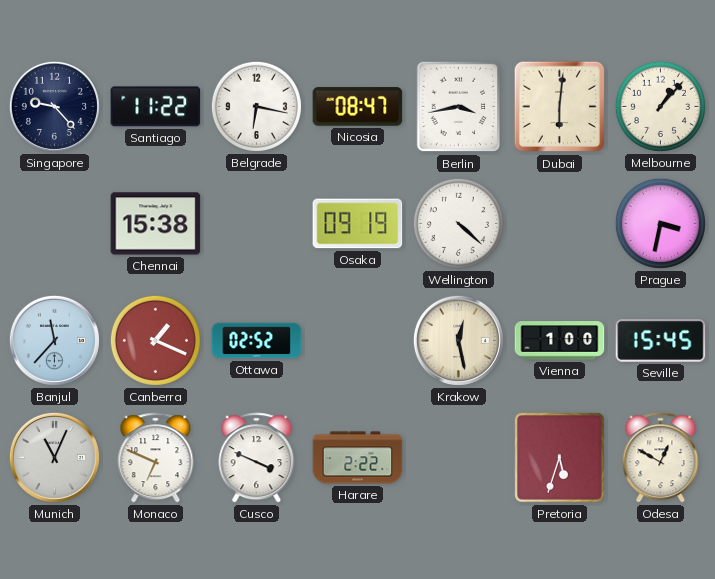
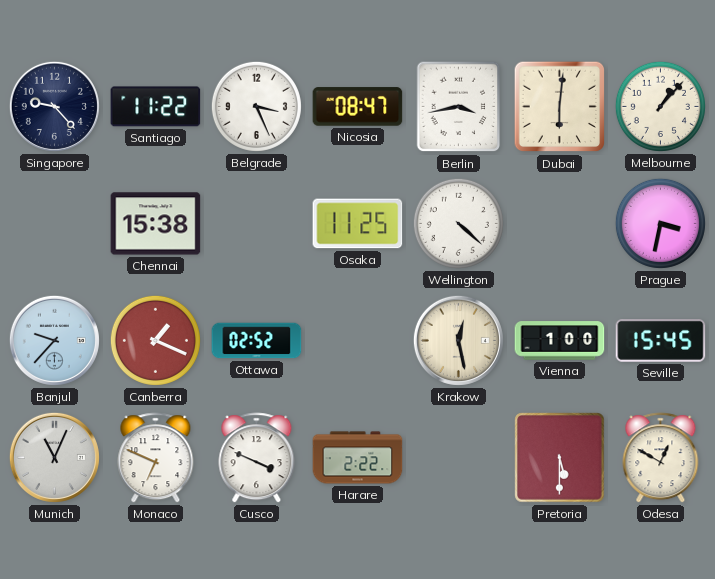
Belgrade: 6:17 -> 3:26
Osaka: 09:19 -> 11:25
Banjul: 11:37 -> 9:37
Pretoria: 5:33 -> 5:30
